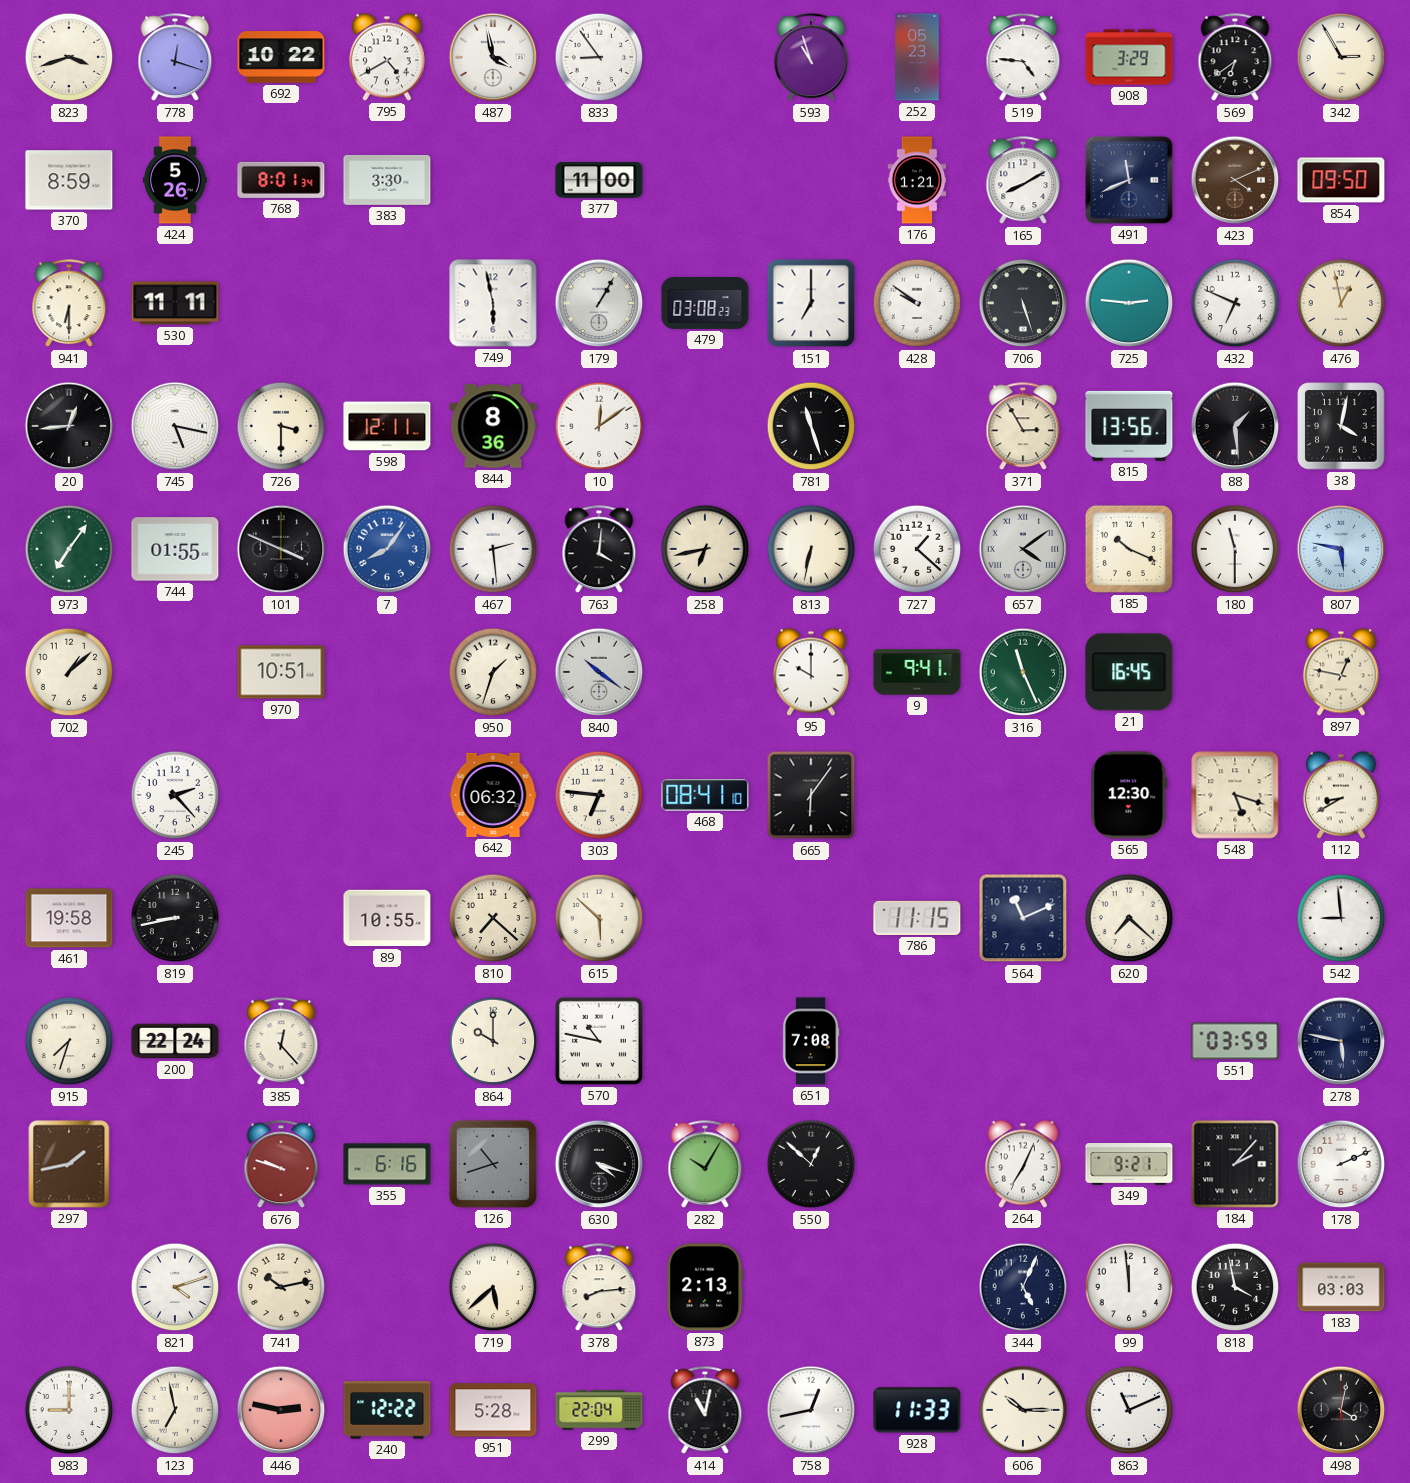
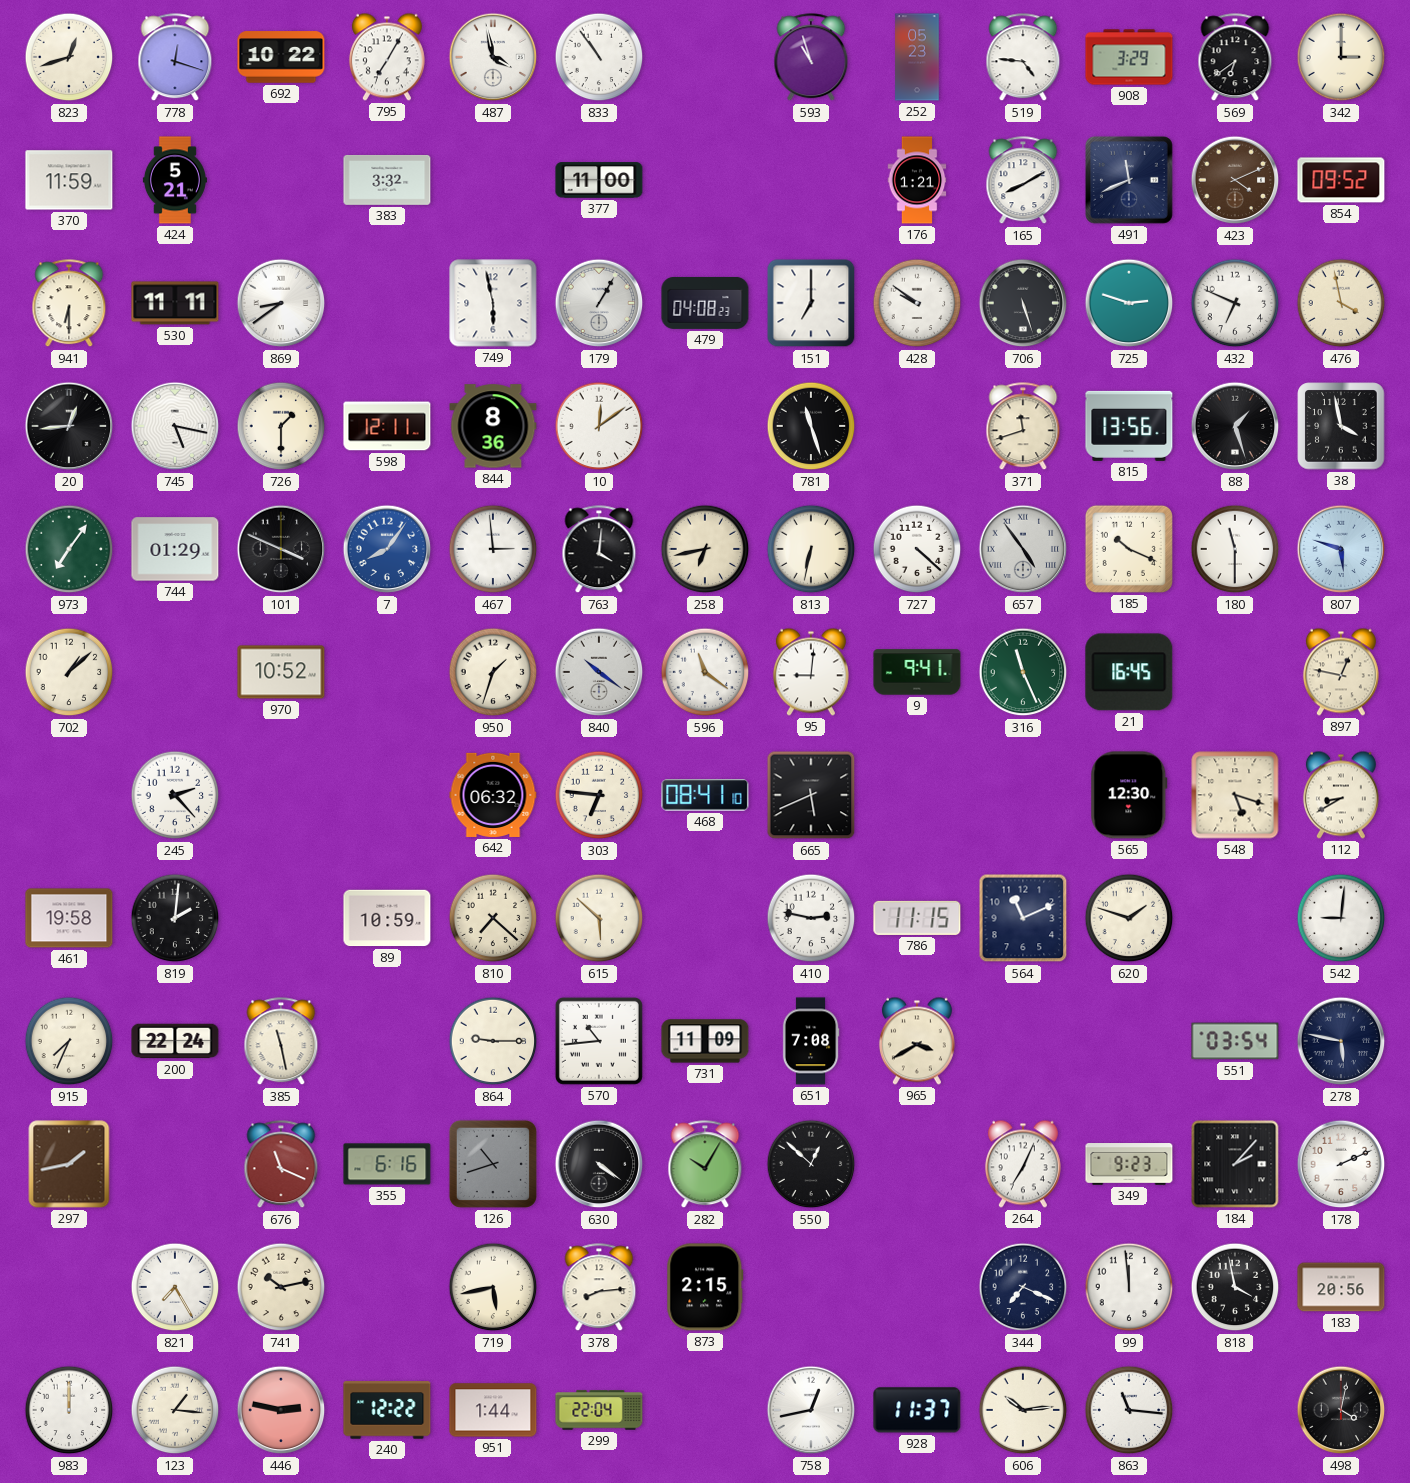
823: 3:42 -> 12:42
795: 4:40 -> 7:05
833: 8:54 -> 10:54
342: 2:55 -> 3:00
370: 8:59 -> 11:59
424: 5:26 -> 5:21
768: 8:01 -> none
383: 3:30 -> 3:32
854: 09:50 -> 09:52
869: none -> 8:39
479: 03:08 -> 04:08
725: 2:46 -> 2:48
476: 12:58 -> 3:58
726: 3:30 -> 1:30
371: 2:55 -> 11:42
88: 1:29 -> 1:27
38: 4:02 -> 3:58
744: 01:55 -> 01:29
467: 2:29 -> 2:59
727: 1:22 -> 4:22
657: 4:09 -> 4:54
807: 5:47 -> 5:48
970: 10:51 -> 10:52
596: none -> 11:21
95: 10:00 -> 9:01
665: 6:06 -> 5:41
819: 8:43 -> 2:01
89: 10:55 -> 10:59
410: none -> 2:47
620: 7:22 -> 1:48
542: 8:59 -> 9:01
915: 7:33 -> 7:34
385: 12:23 -> 11:28
864: 10:00 -> 9:15
570: 10:47 -> 10:44
731: none -> 11:09
965: none -> 3:40
551: 03:59 -> 03:54
676: 9:48 -> 11:19
630: 4:18 -> 4:21
349: 9:21 -> 9:23
821: 4:12 -> 7:25
719: 5:38 -> 5:43
873: 2:13 -> 2:15
344: 5:04 -> 7:19
183: 03:03 -> 20:56
983: 9:00 -> 12:00
123: 6:58 -> 1:16
951: 5:28 -> 1:44
414: 11:02 -> none
928: 11:33 -> 11:37
606: 10:15 -> 10:14
863: 11:11 -> 11:16
